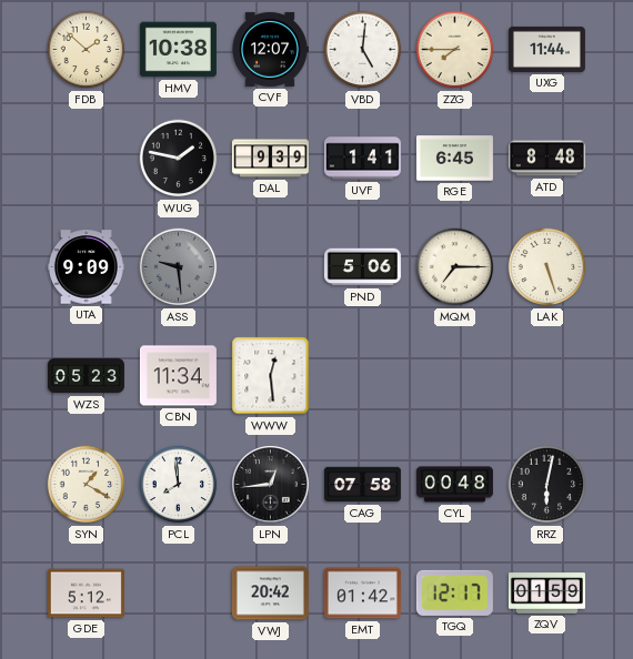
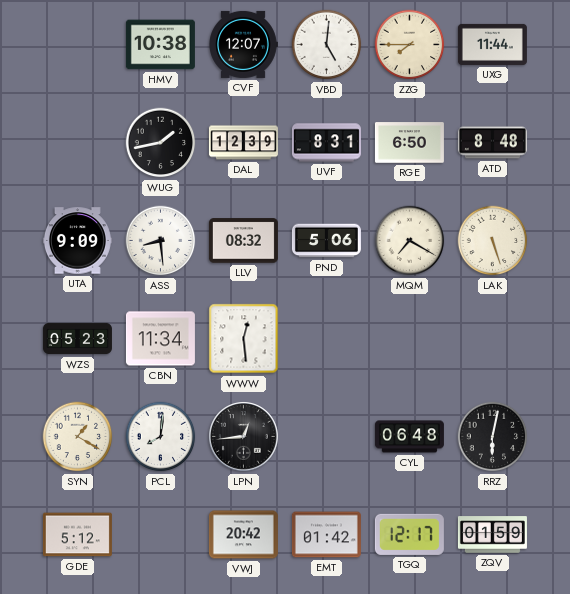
FDB: 1:52 -> none
WUG: 1:47 -> 1:43
DAL: 9:39 -> 12:39
UVF: 1:41 -> 8:31
RGE: 6:45 -> 6:50
ASS: 9:29 -> 8:29
ASS dial: grey -> white
LLV: none -> 08:32
MQM: 7:15 -> 7:20
PCL: 7:59 -> 8:01
CAG: 07:58 -> none
CYL: 00:48 -> 06:48
